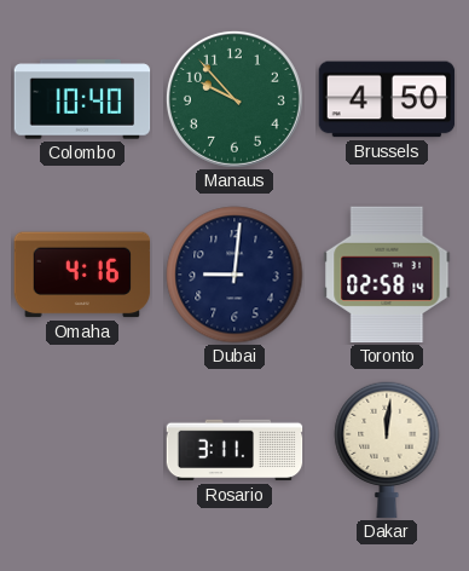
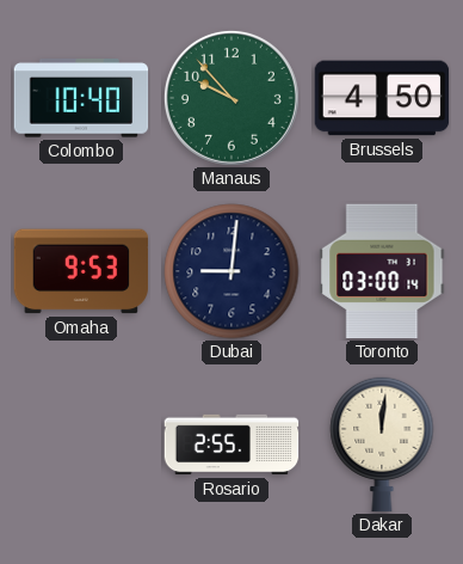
Omaha: 4:16 -> 9:53
Toronto: 02:58 -> 03:00
Rosario: 3:11 -> 2:55
